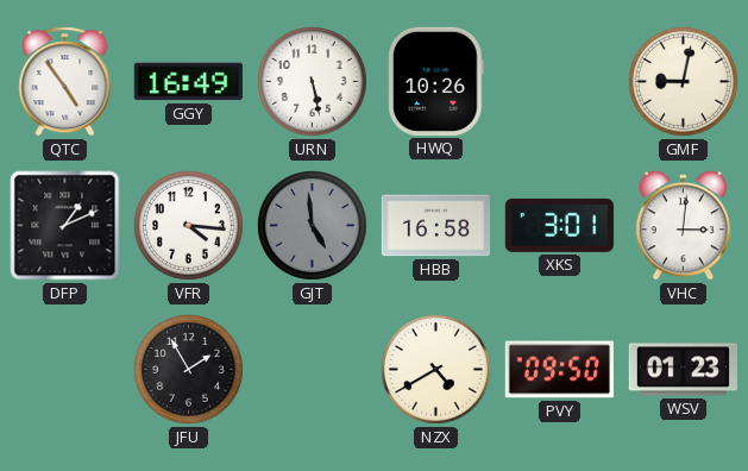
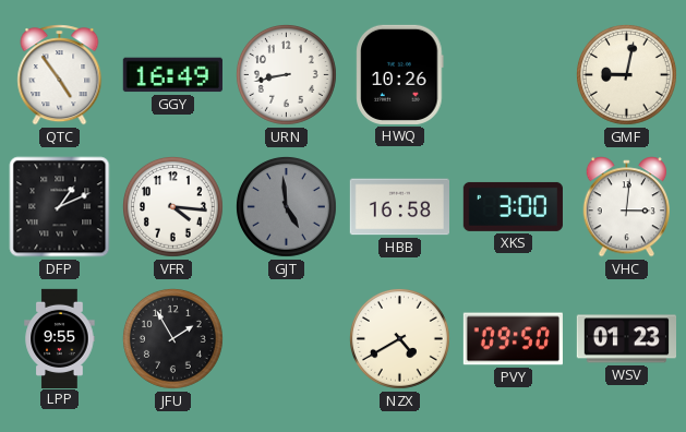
URN: 5:28 -> 8:43
XKS: 3:01 -> 3:00
LPP: none -> 9:55
